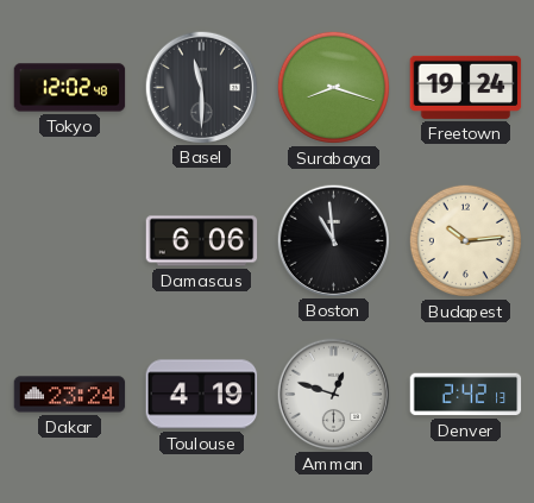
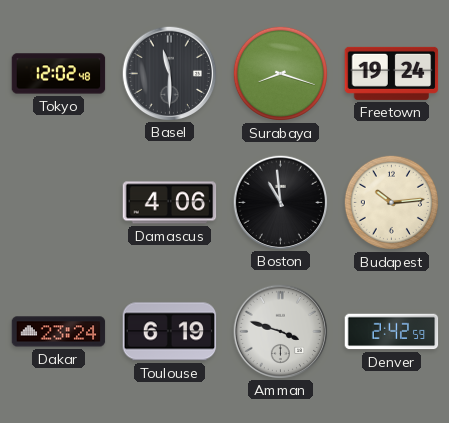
Damascus: 6:06 -> 4:06
Toulouse: 4:19 -> 6:19
Amman: 12:48 -> 3:48
Denver: 2:42:13 -> 2:42:59
